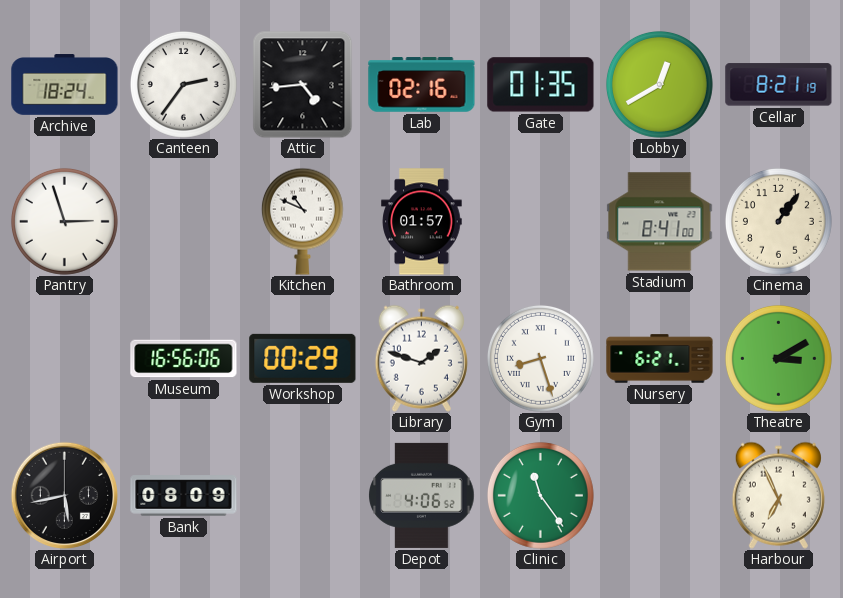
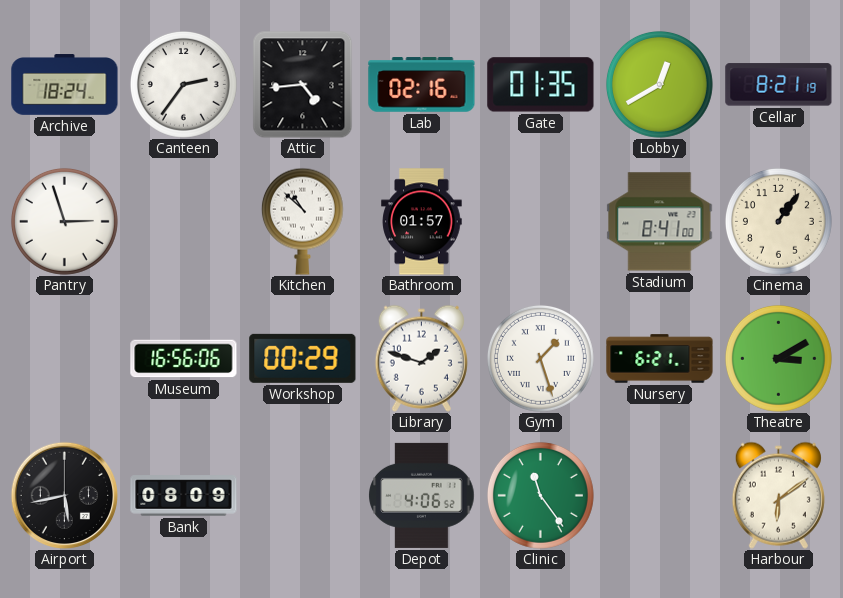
Kitchen: 10:49 -> 10:52
Gym: 8:27 -> 1:27
Harbour: 6:56 -> 6:09
